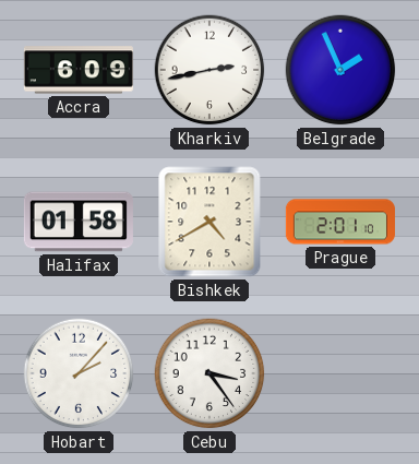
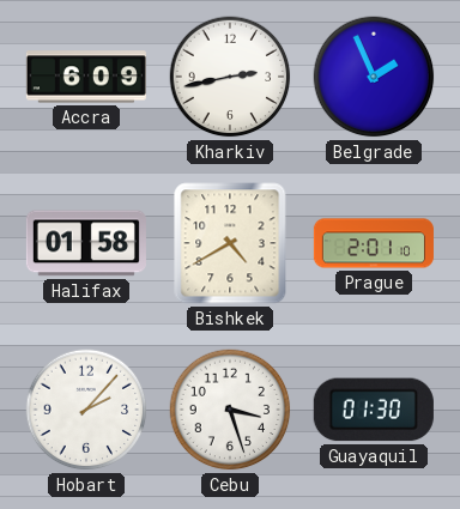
Cebu: 3:24 -> 3:27
Guayaquil: none -> 01:30
